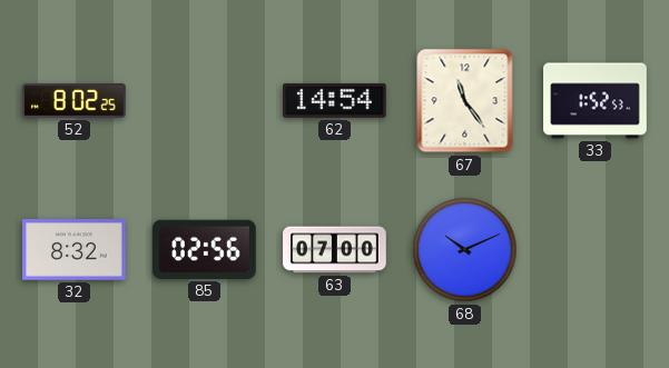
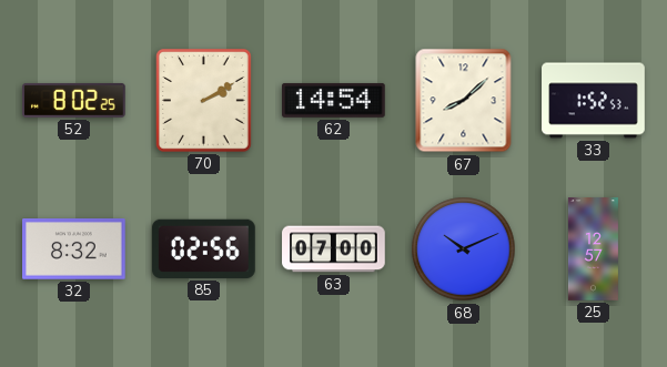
70: none -> 2:10
67: 11:24 -> 8:08
25: none -> 12:57
